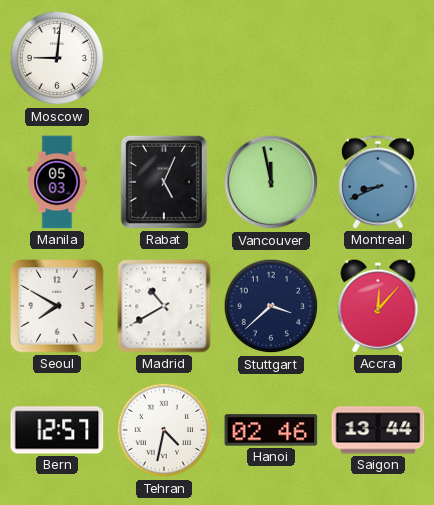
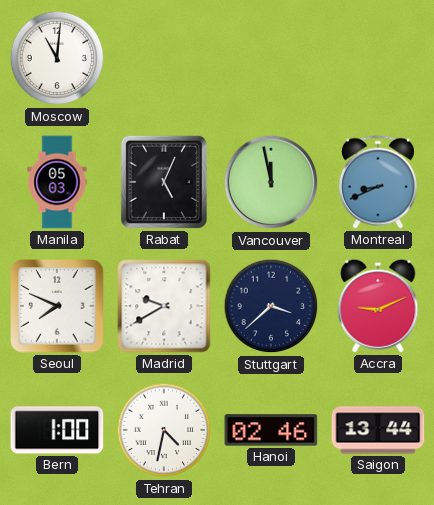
Moscow: 9:01 -> 11:01
Seoul: 7:50 -> 7:49
Madrid: 10:40 -> 9:40
Accra: 12:07 -> 9:11
Bern: 12:57 -> 1:00
